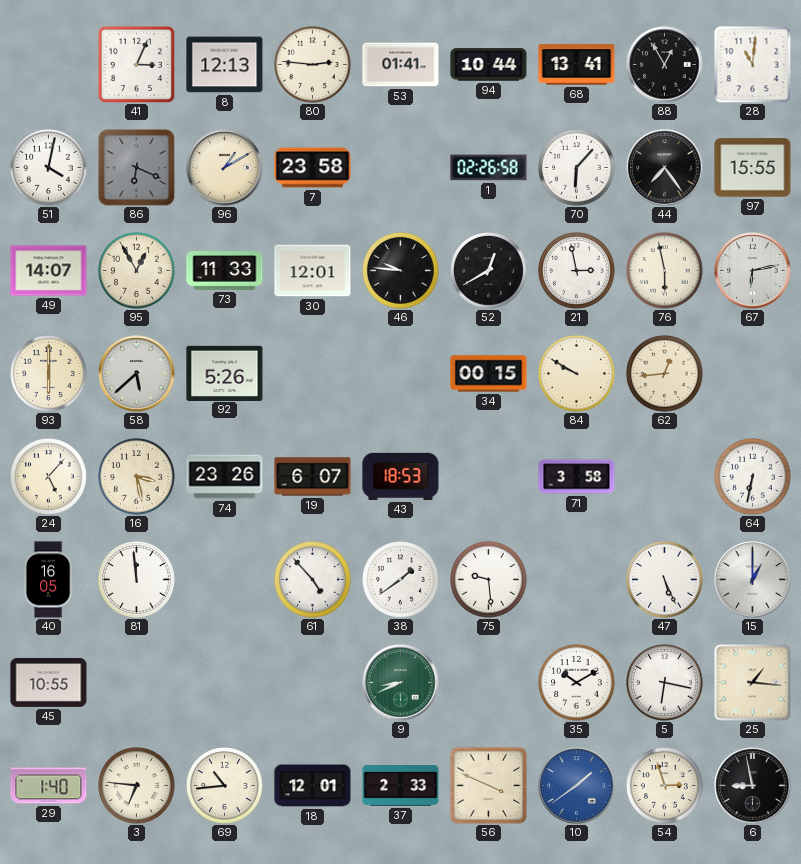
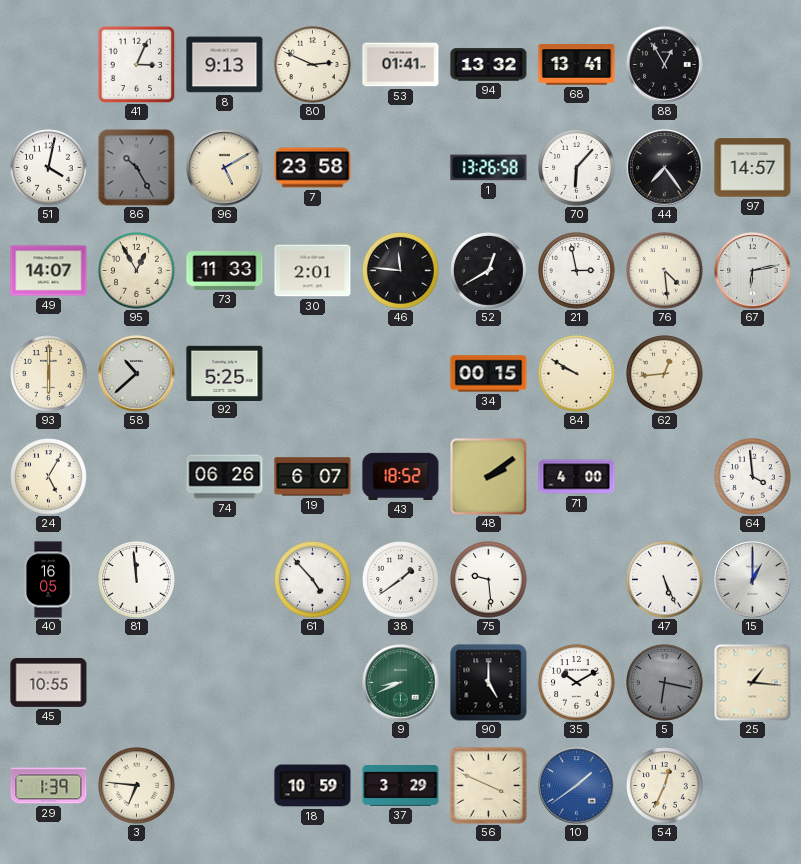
8: 12:13 -> 9:13
80: 2:46 -> 2:49
94: 10:44 -> 13:32
28: 11:01 -> none
86: 6:19 -> 10:25
96: 1:10 -> 5:10
1: 02:26 -> 13:26
97: 15:55 -> 14:57
30: 12:01 -> 2:01
46: 9:46 -> 11:46
76: 5:58 -> 4:29
58: 5:38 -> 10:38
92: 5:26 -> 5:25
24: 5:07 -> 5:05
16: 3:28 -> none
74: 23:26 -> 06:26
43: 18:53 -> 18:52
48: none -> 2:09
71: 3:58 -> 4:00
64: 6:32 -> 3:59
90: none -> 5:00
5 dial: white -> grey
29: 1:40 -> 1:39
69: 10:44 -> none
18: 12:01 -> 10:59
37: 2:33 -> 3:29
54: 2:57 -> 12:34
6: 8:58 -> none
